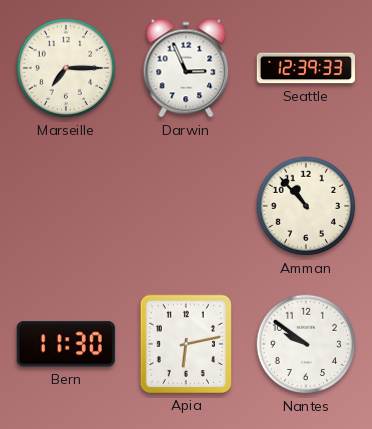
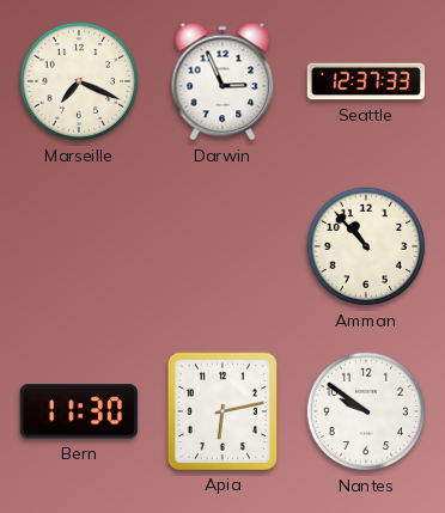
Marseille: 7:15 -> 7:19
Seattle: 12:39 -> 12:37
